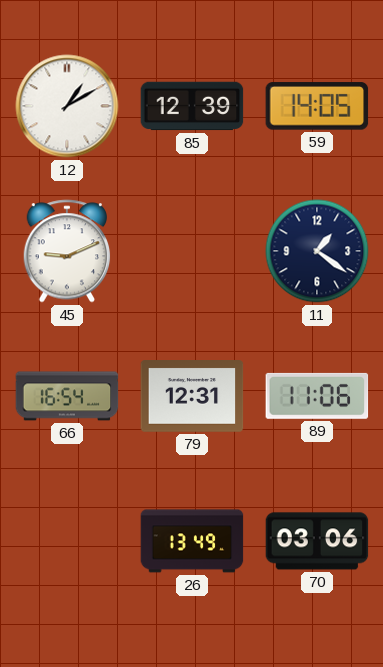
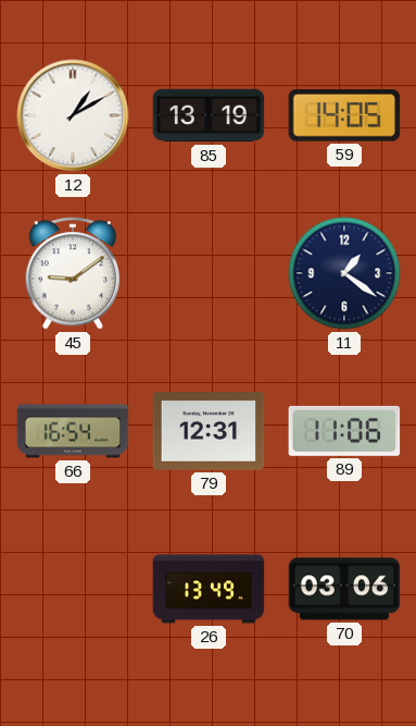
85: 12:39 -> 13:19
45: 9:11 -> 9:09
